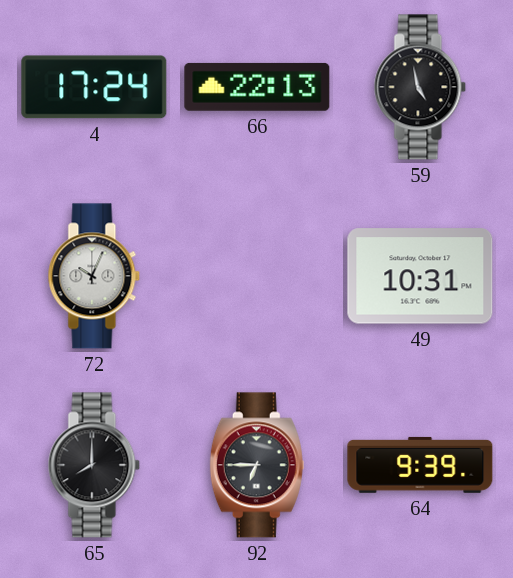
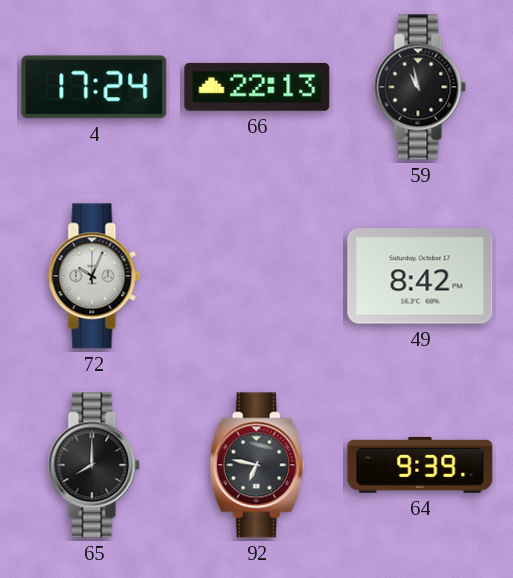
59: 4:58 -> 10:58
49: 10:31 -> 8:42
92: 6:45 -> 6:47
